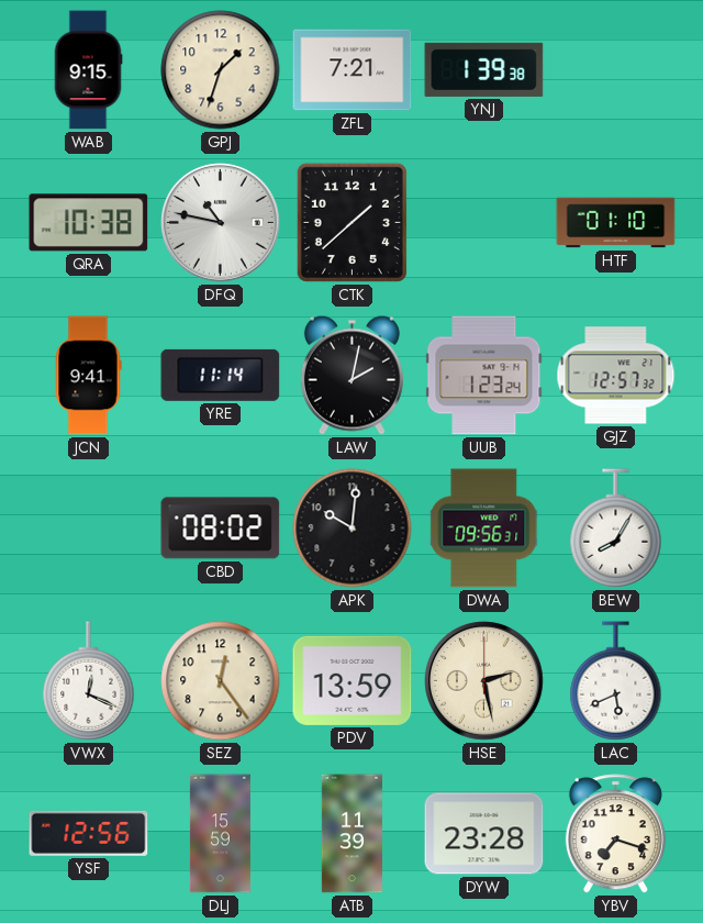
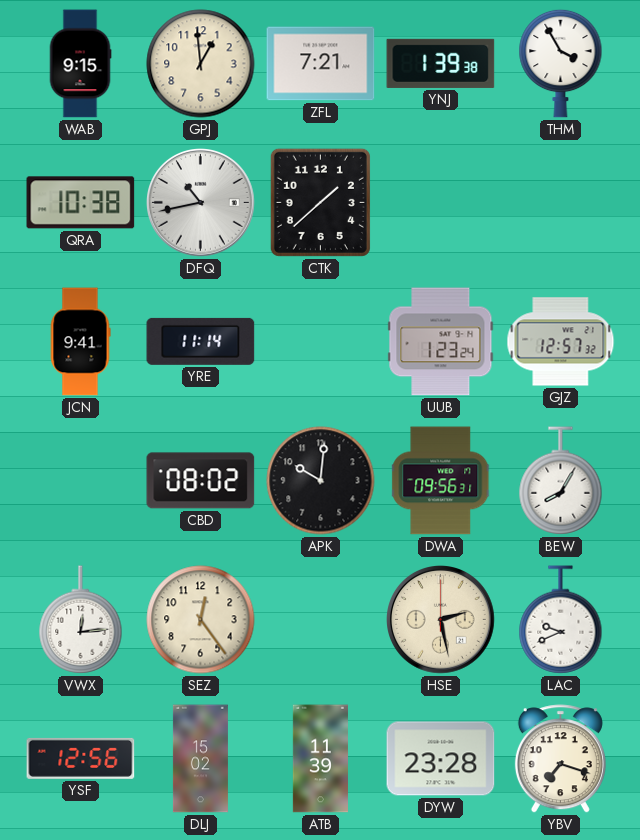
GPJ: 1:33 -> 12:59
THM: none -> 3:55
DFQ: 10:47 -> 10:43
HTF: 01:10 -> none
LAW: 2:02 -> none
VWX: 12:19 -> 12:14
PDV: 13:59 -> none
LAC: 5:41 -> 9:41
DLJ: 15:59 -> 15:02
